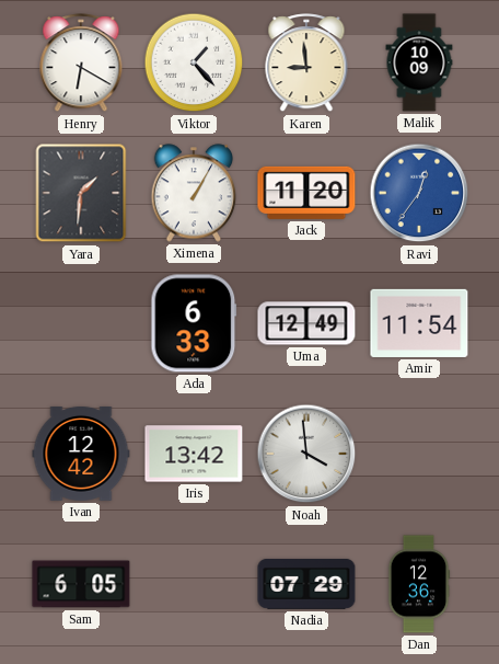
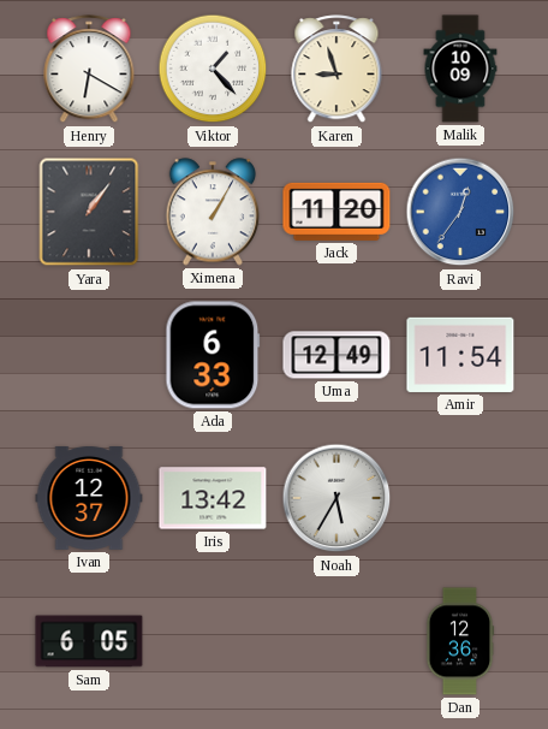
Karen: 8:59 -> 8:57
Yara: 1:31 -> 1:06
Ivan: 12:42 -> 12:37
Noah: 3:59 -> 5:35
Nadia: 07:29 -> none
